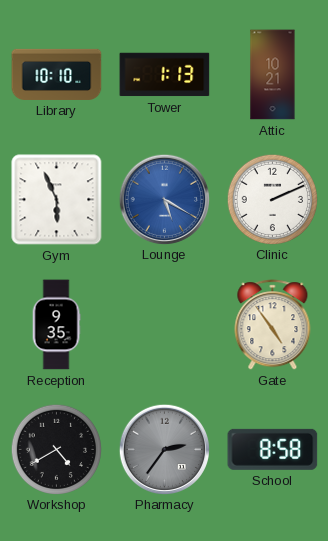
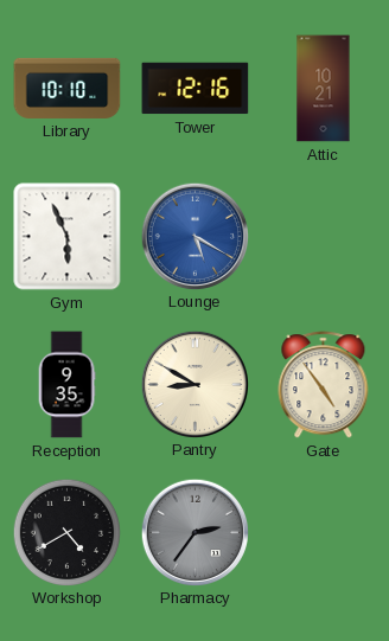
Tower: 1:13 -> 12:16
Clinic: 2:11 -> none
Pantry: none -> 8:50
School: 8:58 -> none
